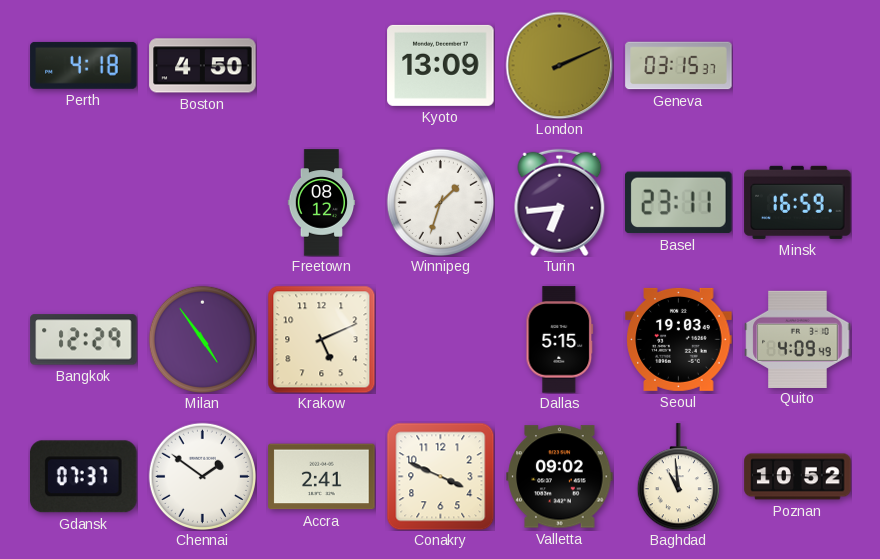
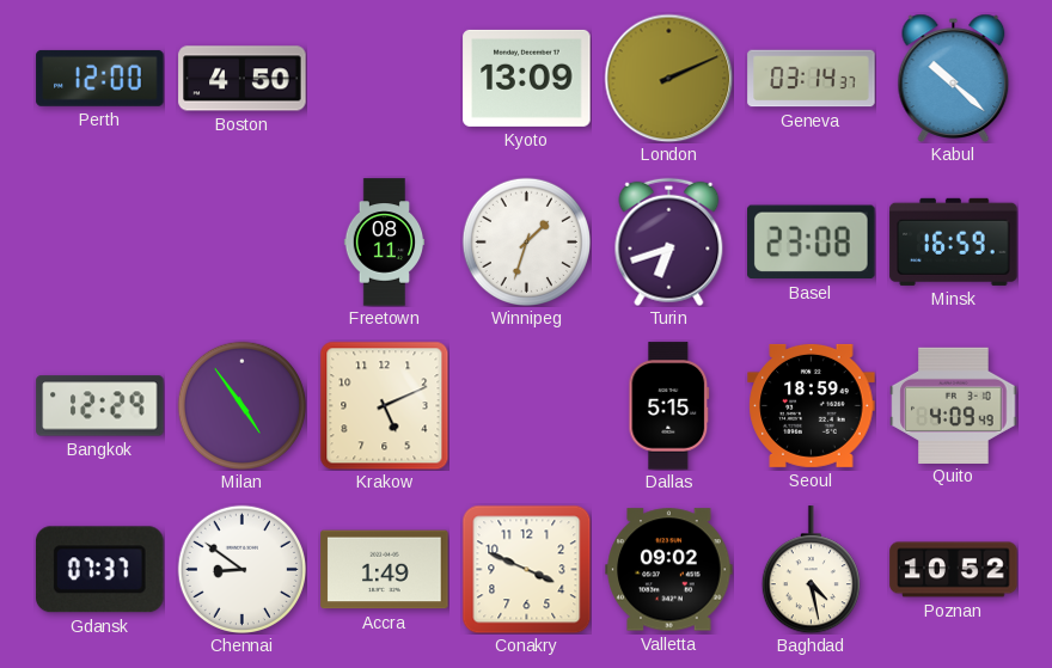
Perth: 4:18 -> 12:00
Geneva: 03:15 -> 03:14
Kabul: none -> 10:22
Freetown: 08:12 -> 08:11
Turin: 6:44 -> 6:42
Basel: 23:11 -> 23:08
Seoul: 19:03 -> 18:59
Chennai: 1:51 -> 8:51
Accra: 2:41 -> 1:49
Baghdad: 10:59 -> 4:28
